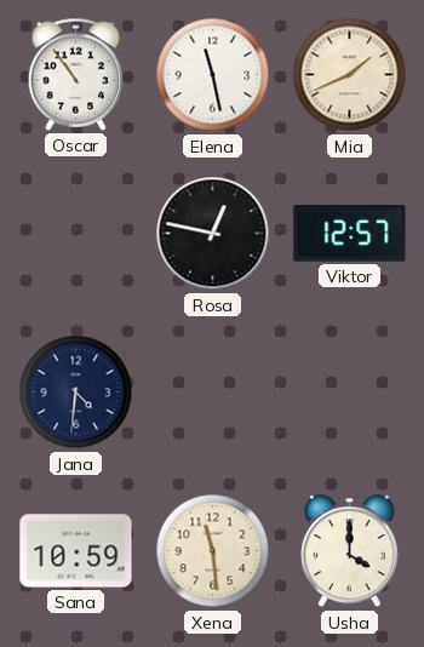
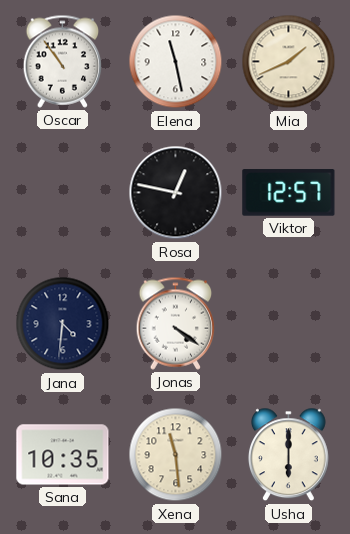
Jonas: none -> 4:21
Sana: 10:59 -> 10:35
Usha: 4:00 -> 6:00
